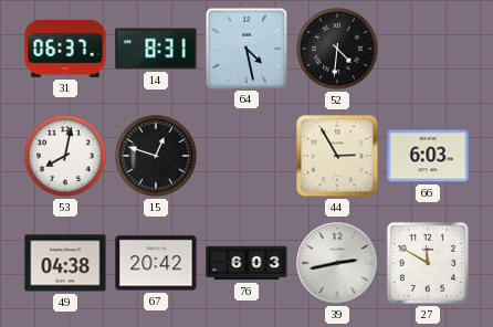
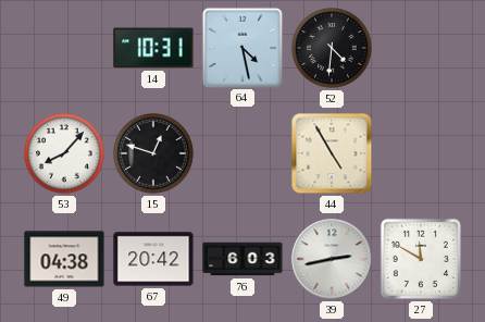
31: 06:37 -> none
14: 8:31 -> 10:31
53: 8:02 -> 8:07
44: 2:55 -> 4:55
66: 6:03 -> none
